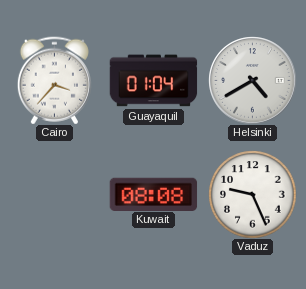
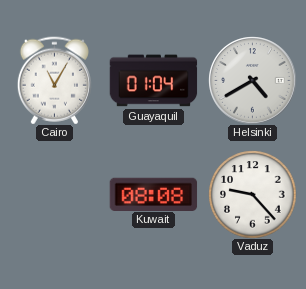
Cairo: 3:37 -> 11:05
Vaduz: 9:26 -> 9:23
